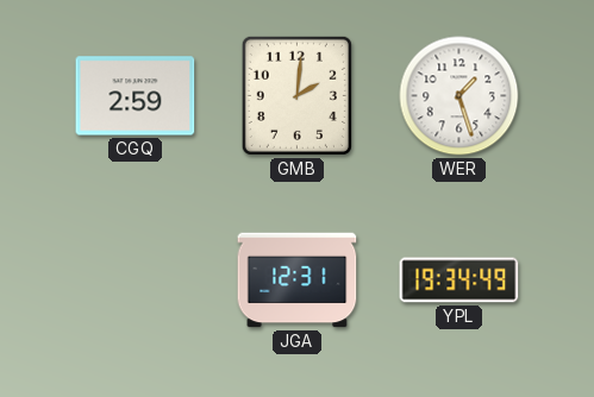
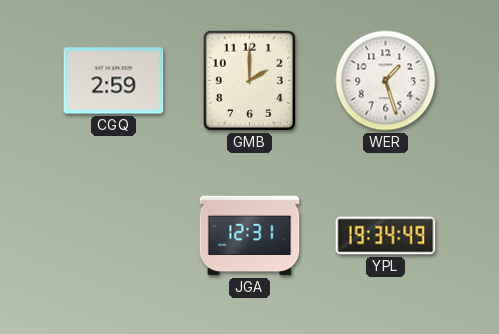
GMB: 2:01 -> 2:00
